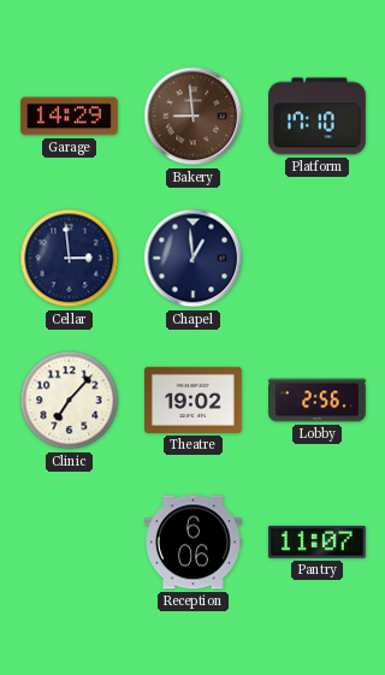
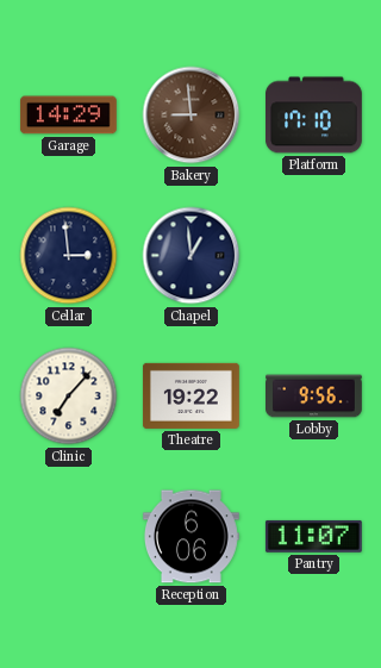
Theatre: 19:02 -> 19:22
Lobby: 2:56 -> 9:56
